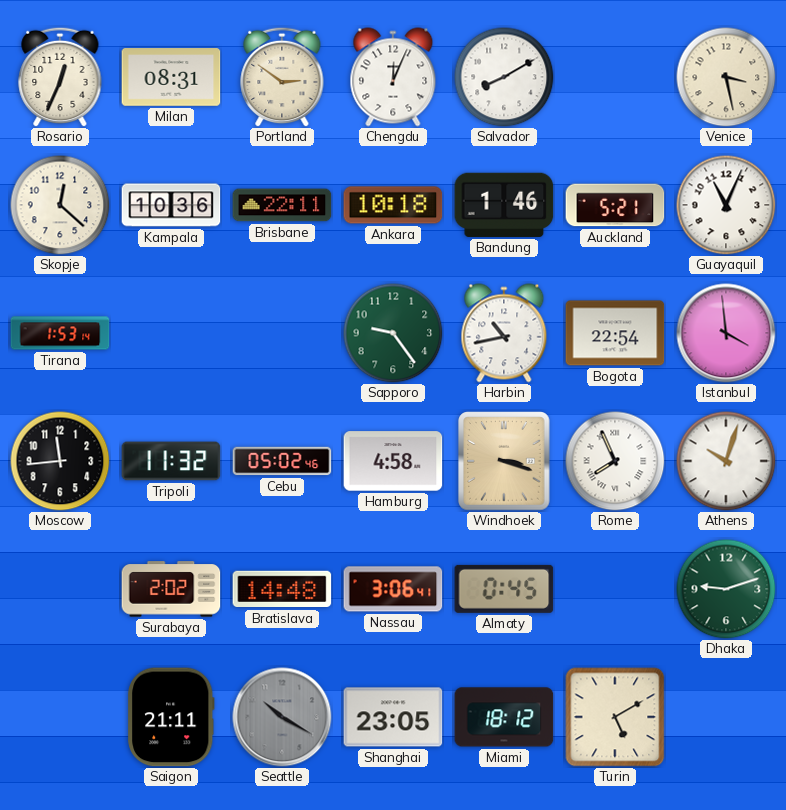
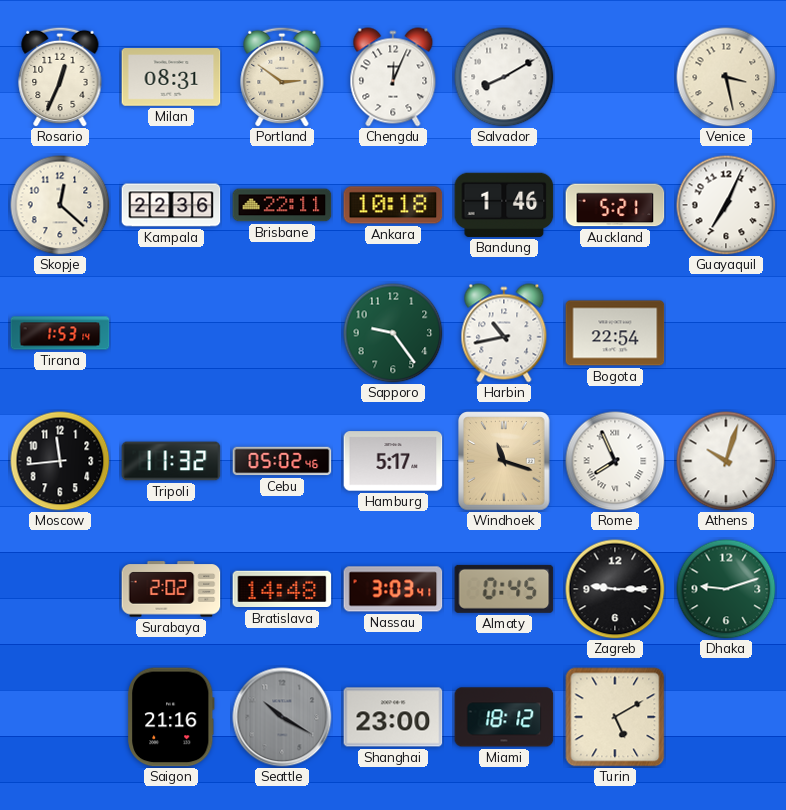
Kampala: 10:36 -> 22:36
Guayaquil: 11:04 -> 7:04
Istanbul: 3:59 -> none
Hamburg: 4:58 -> 5:17
Windhoek: 3:18 -> 11:18
Nassau: 3:06 -> 3:03
Zagreb: none -> 9:15
Saigon: 21:11 -> 21:16
Shanghai: 23:05 -> 23:00
